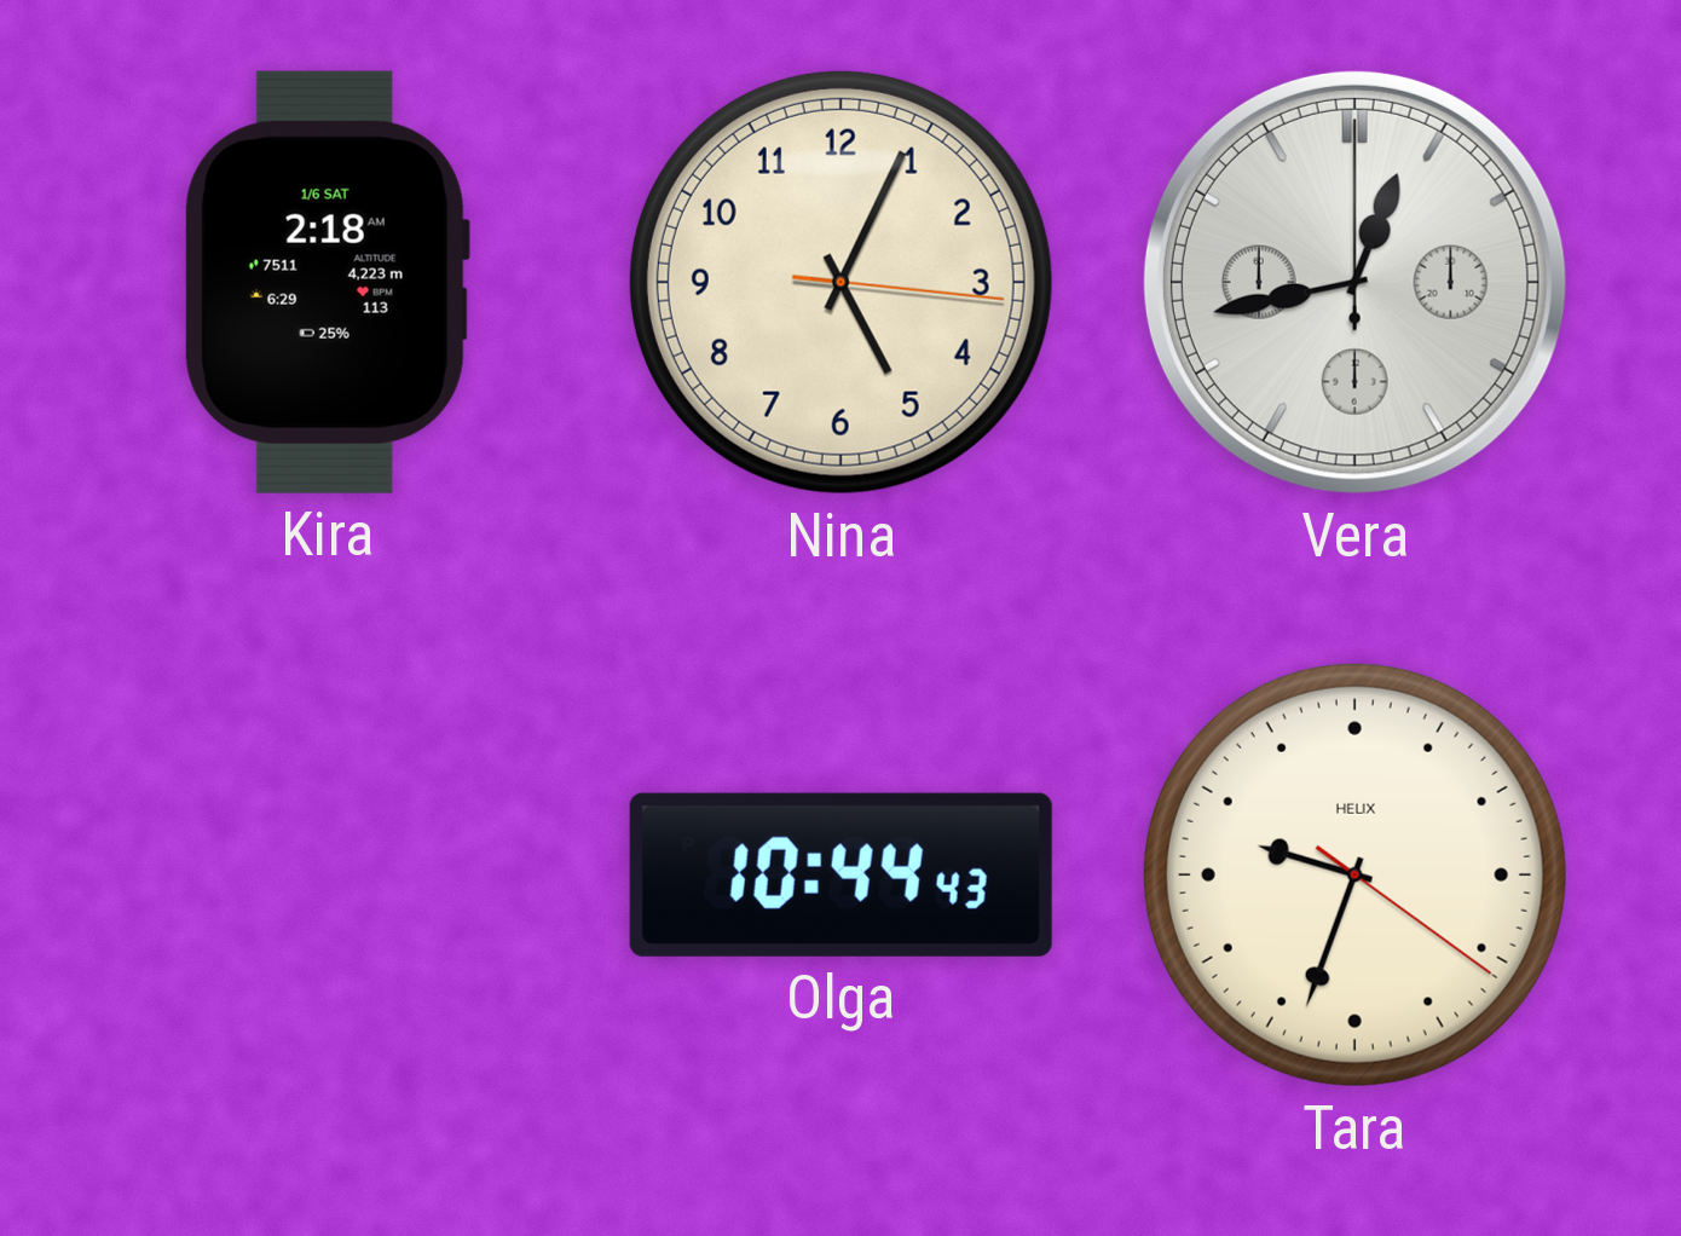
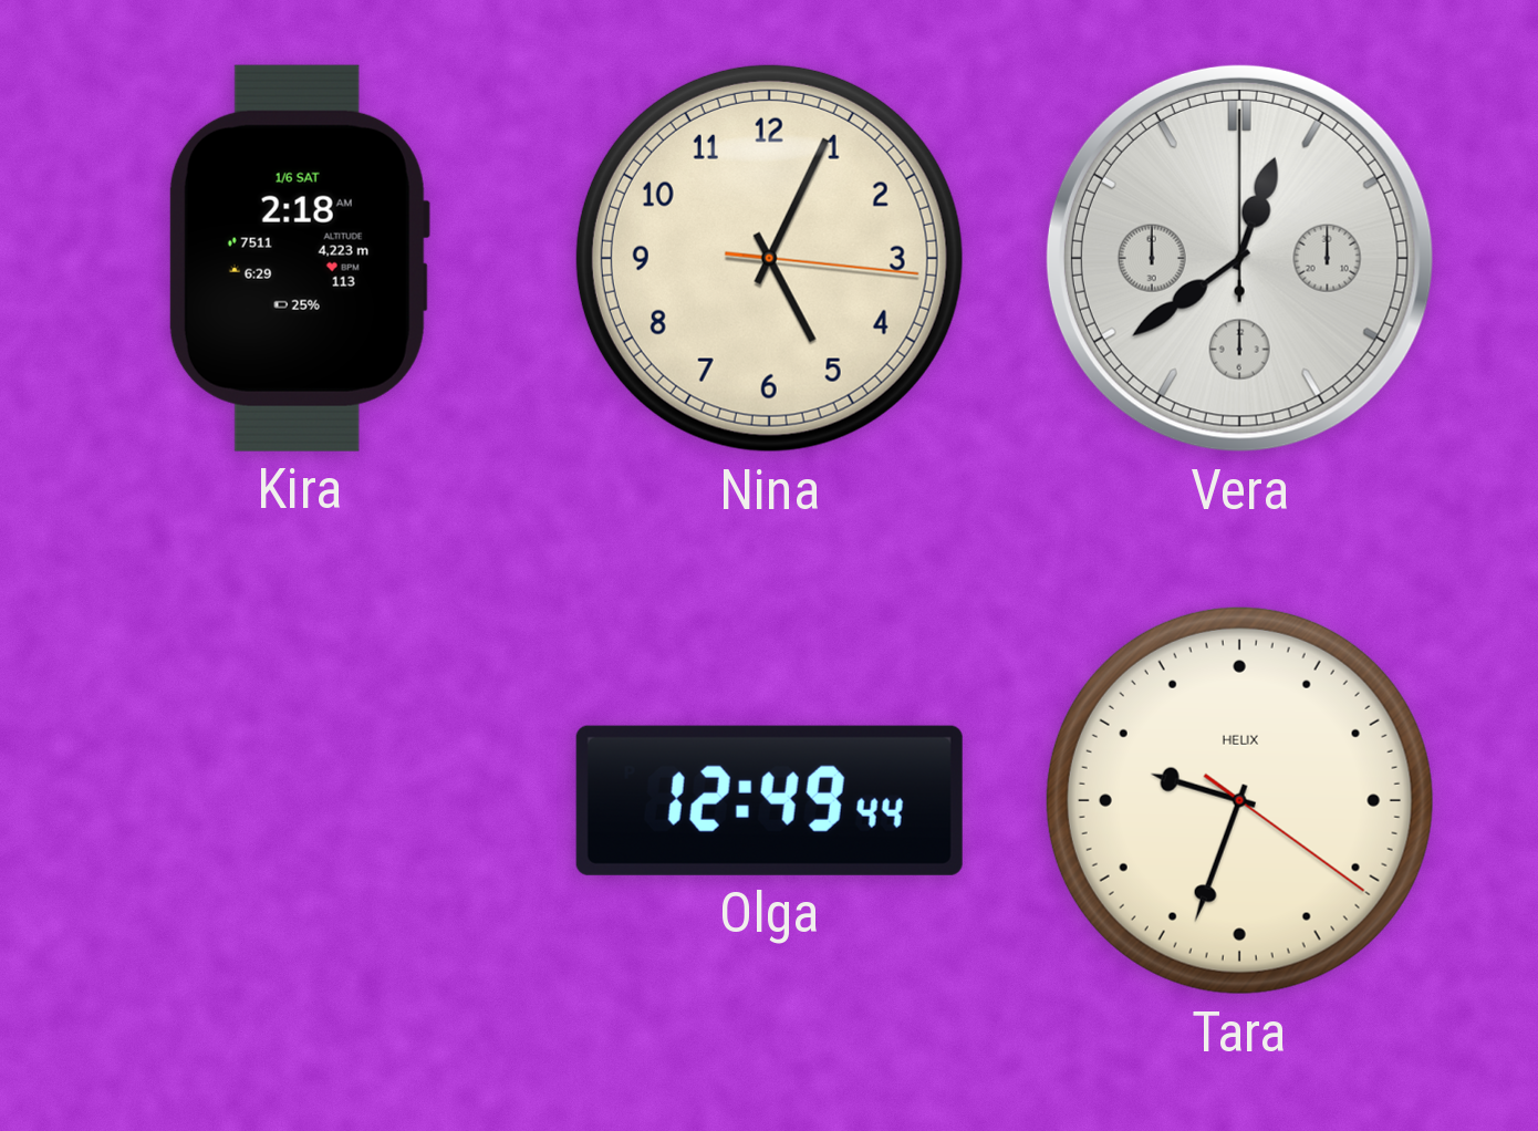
Vera: 12:43 -> 12:39
Olga: 10:44 -> 12:49
